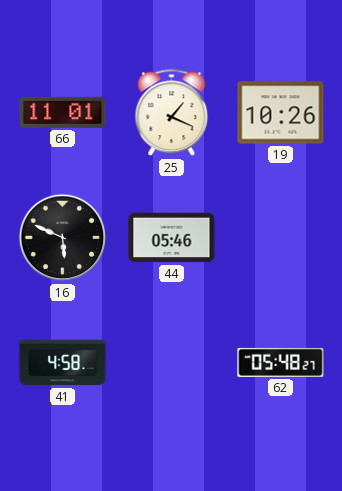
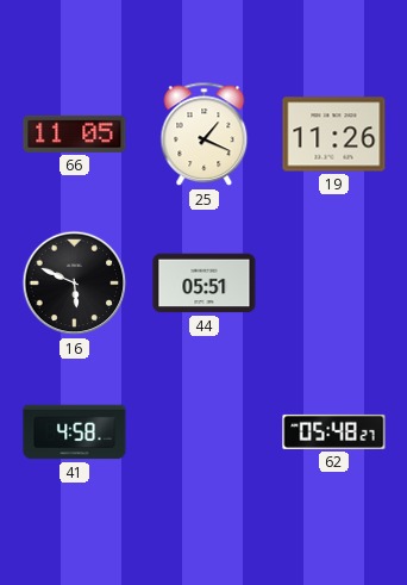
66: 11:01 -> 11:05
19: 10:26 -> 11:26
44: 05:46 -> 05:51
